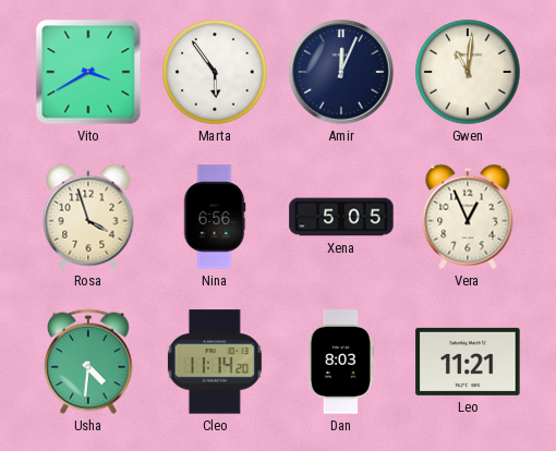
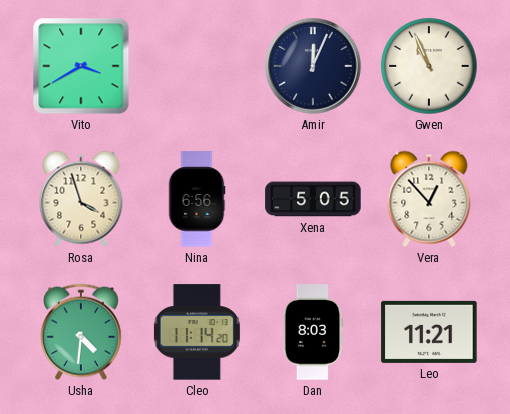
Marta: 5:54 -> none
Gwen: 11:01 -> 10:56
Vera: 12:56 -> 12:53
